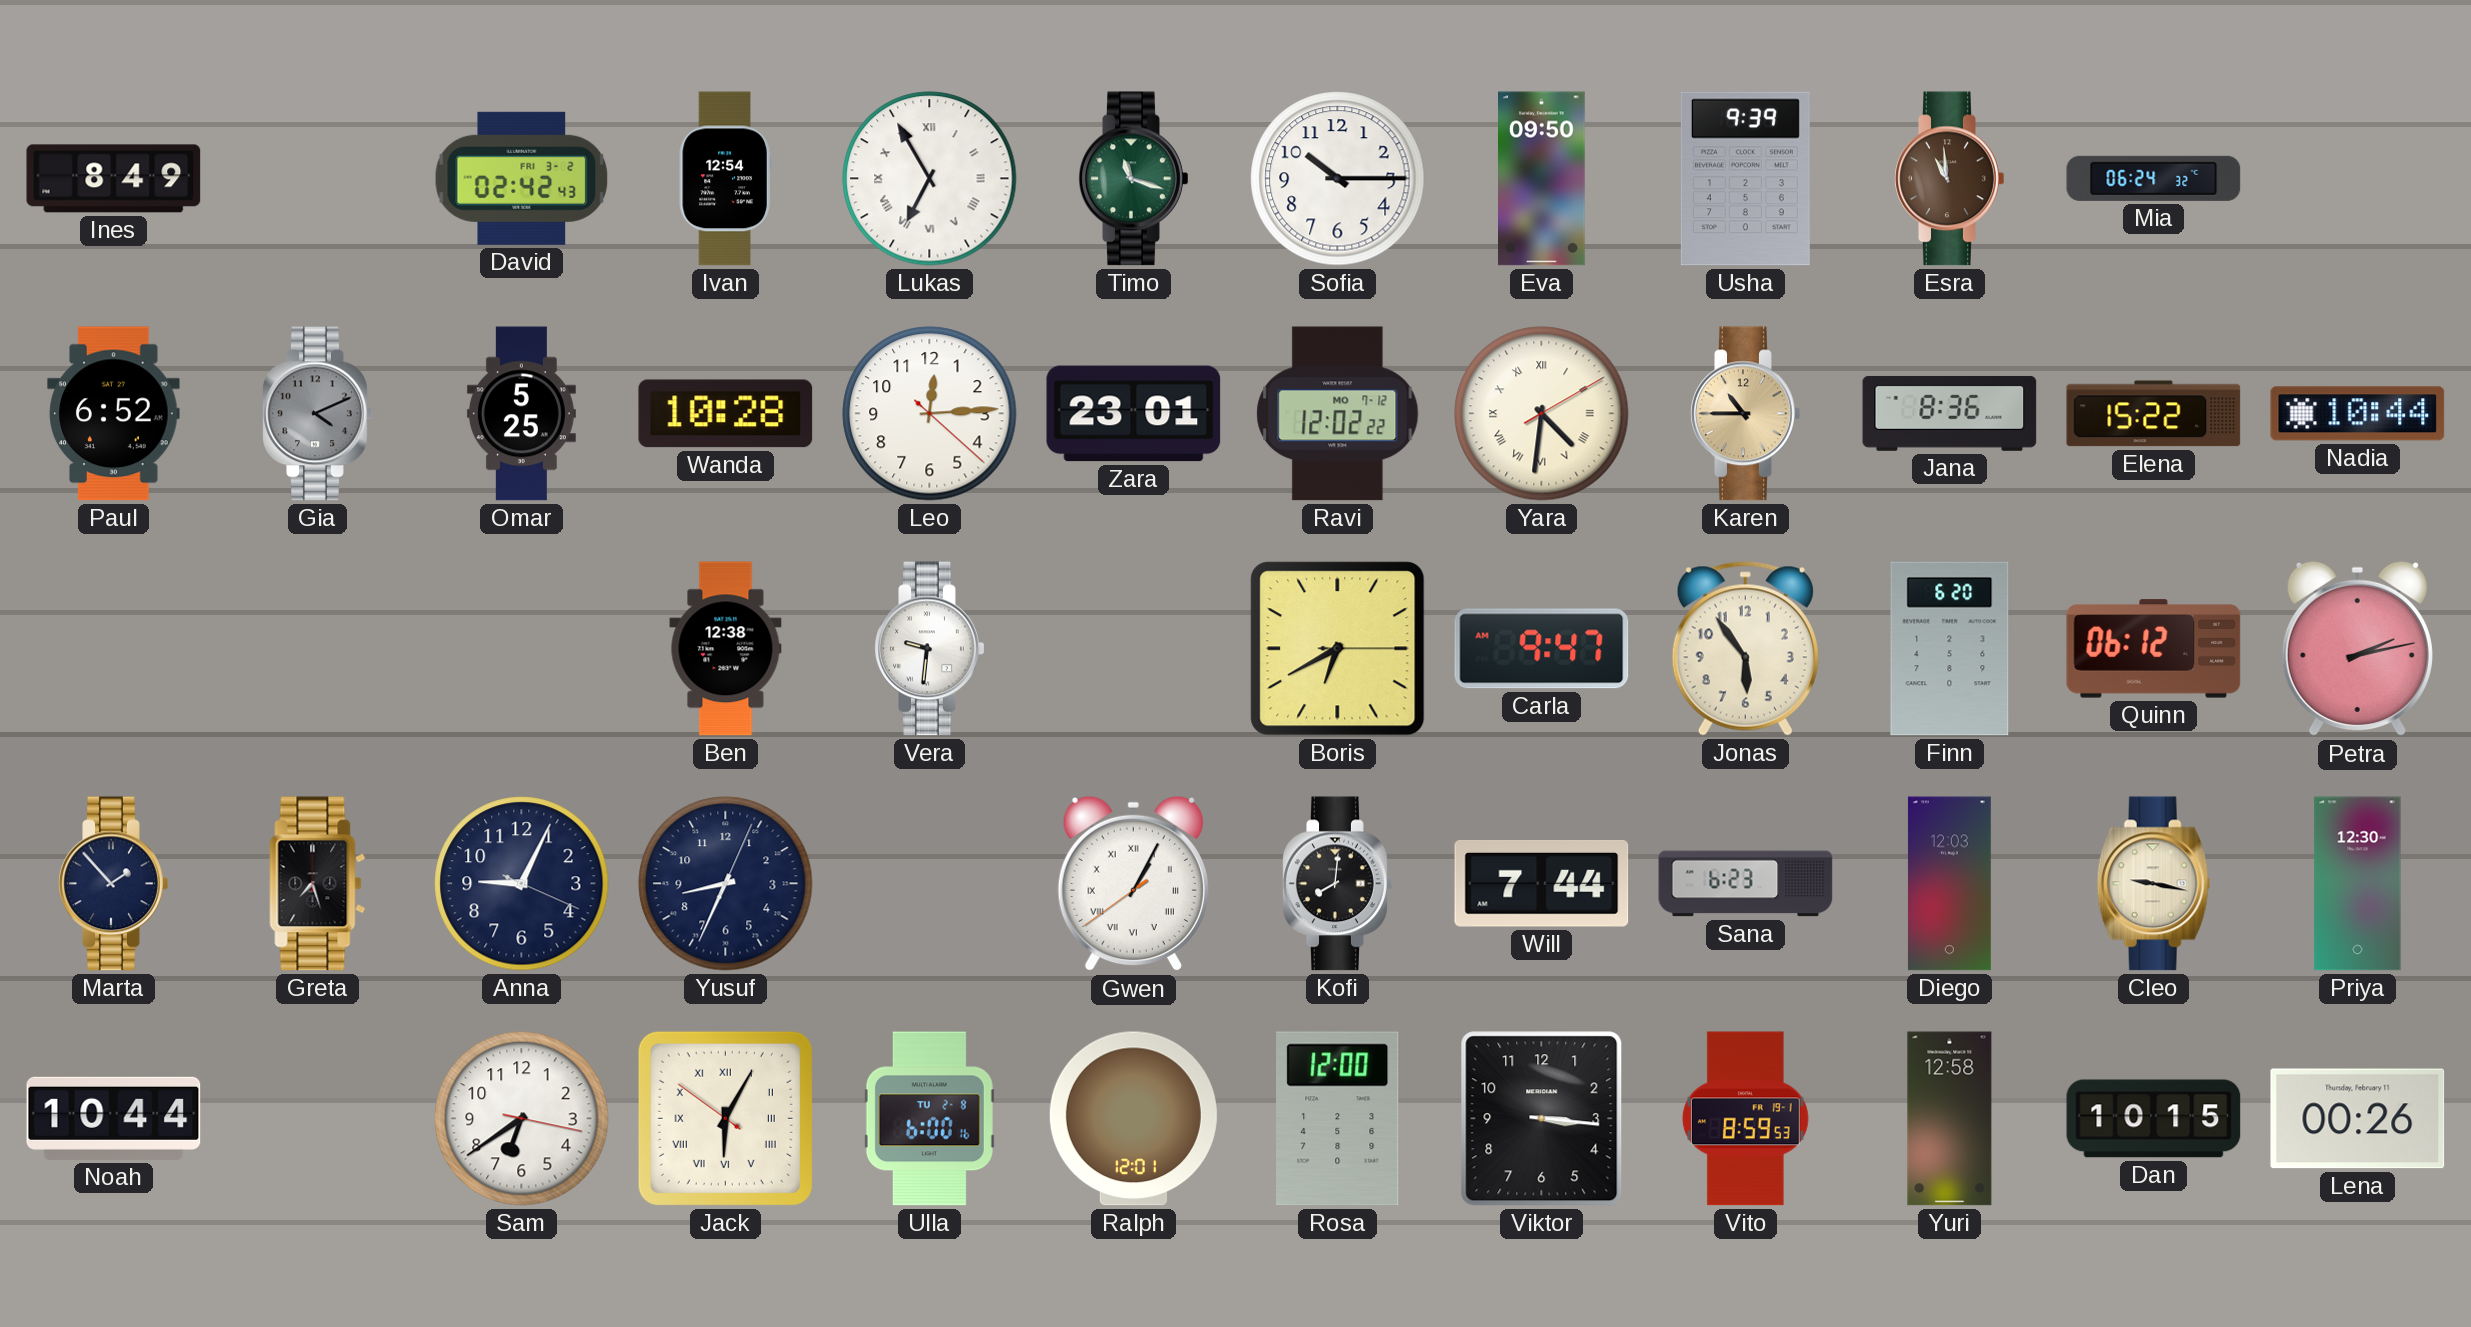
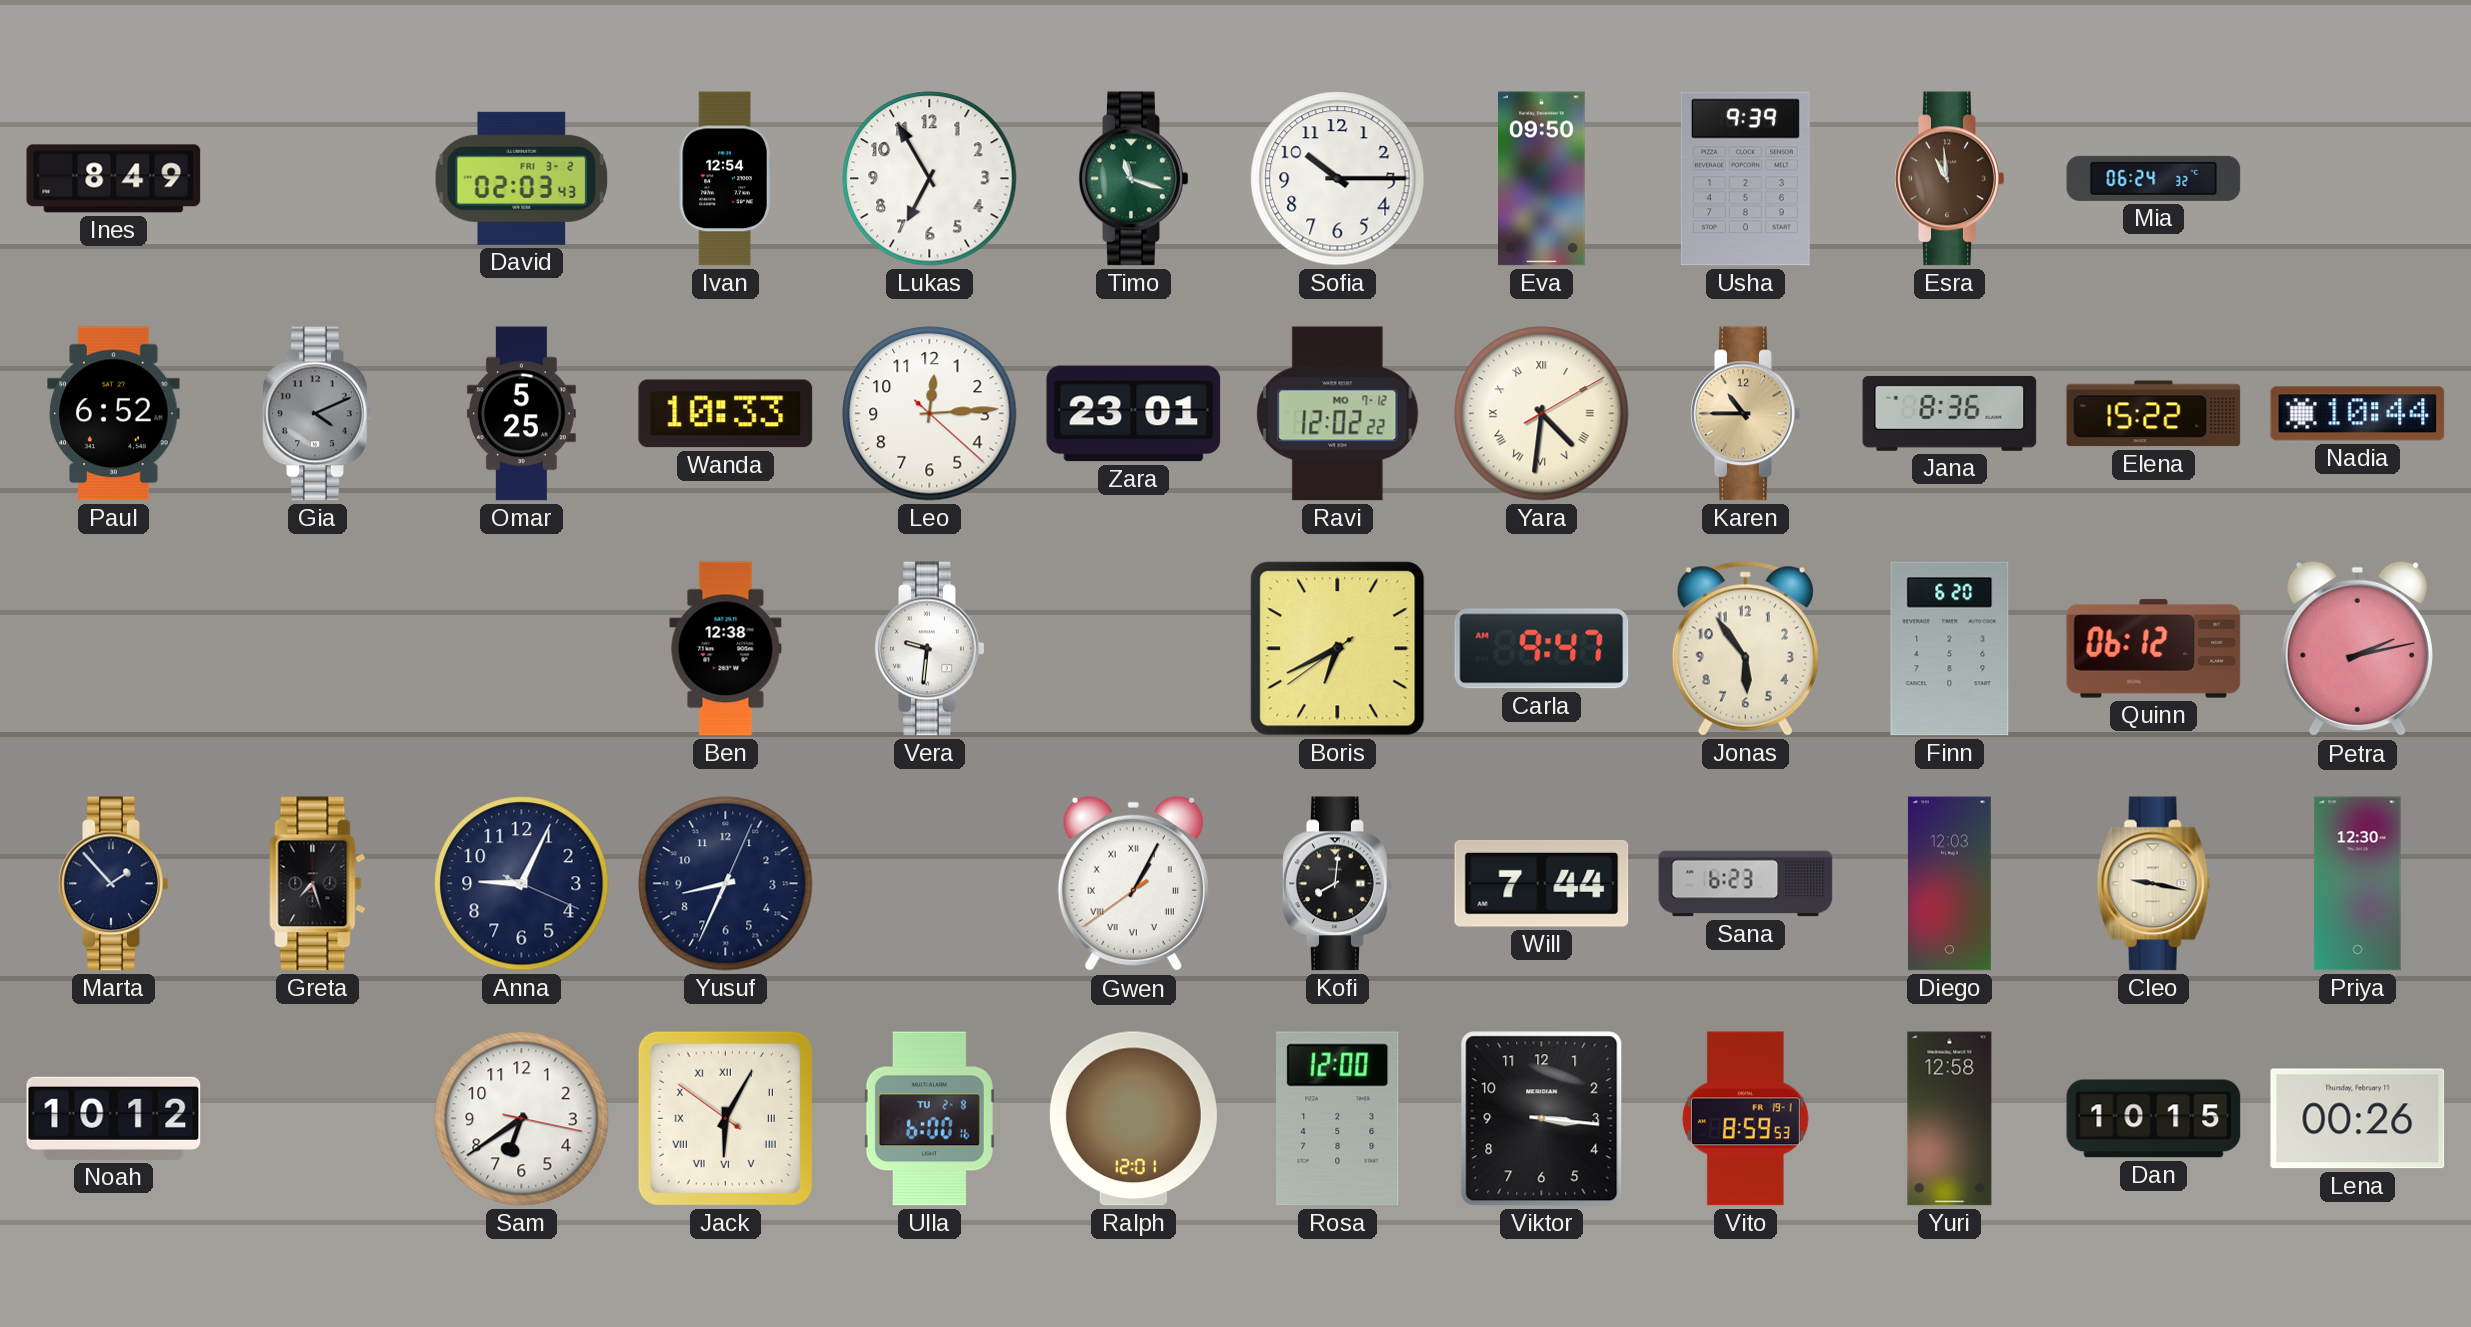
David: 02:42 -> 02:03
Lukas numerals: Roman -> Arabic
Wanda: 10:28 -> 10:33
Boris: 6:40:15 -> 6:40:39
Noah: 10:44 -> 10:12
